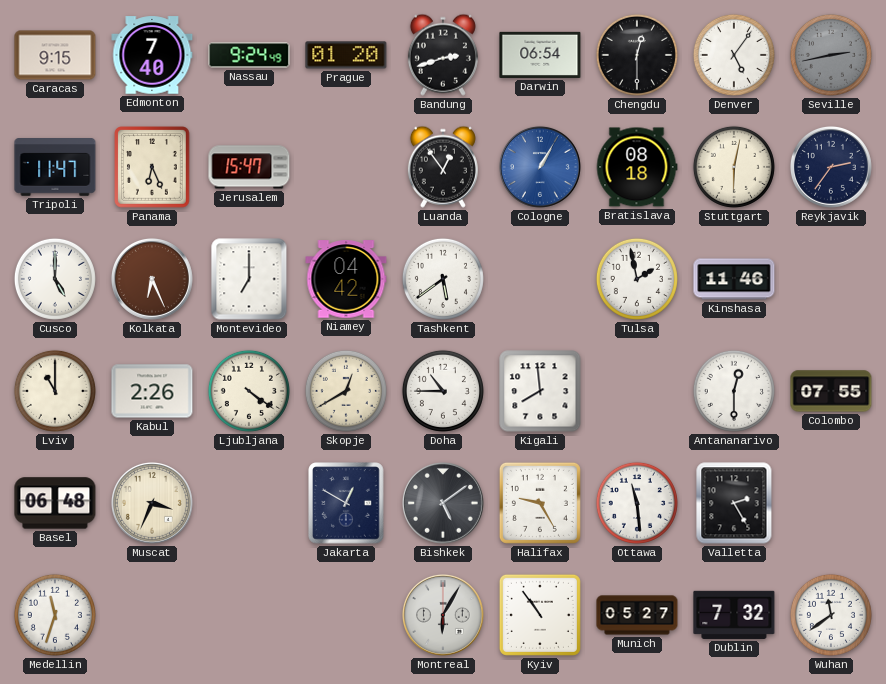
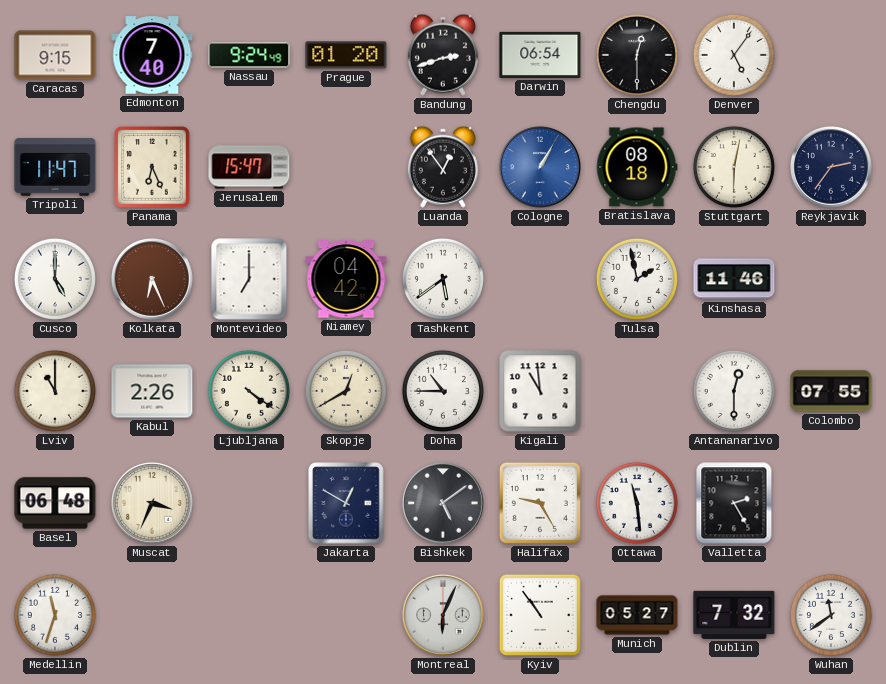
Seville: 2:43 -> none
Kigali: 7:59 -> 10:59
Montreal: 6:05 -> 6:04
